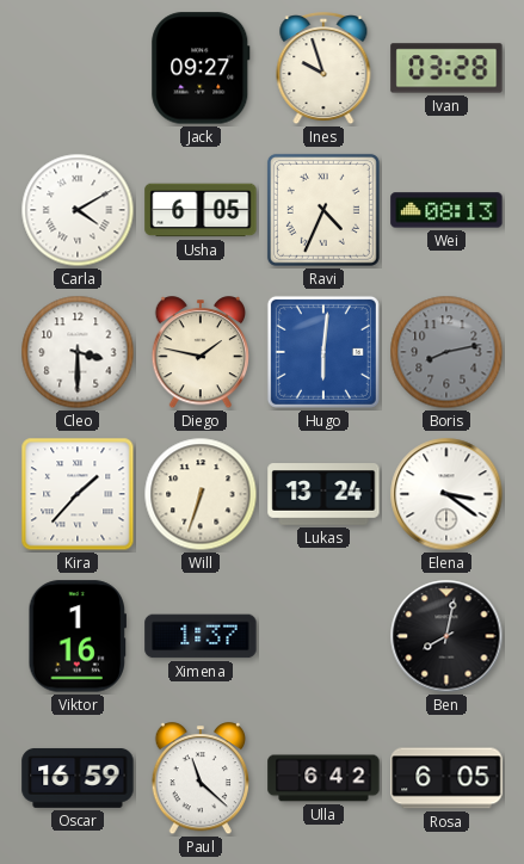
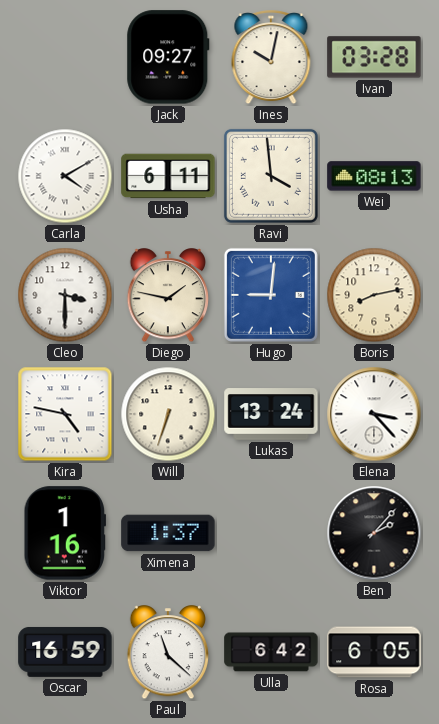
Ines: 9:57 -> 10:02
Usha: 6:05 -> 6:11
Ravi: 4:34 -> 3:59
Hugo: 6:01 -> 9:01
Boris dial: grey -> cream
Kira: 1:37 -> 4:47
Elena: 3:21 -> 3:23
Ben: 8:02 -> 2:07
